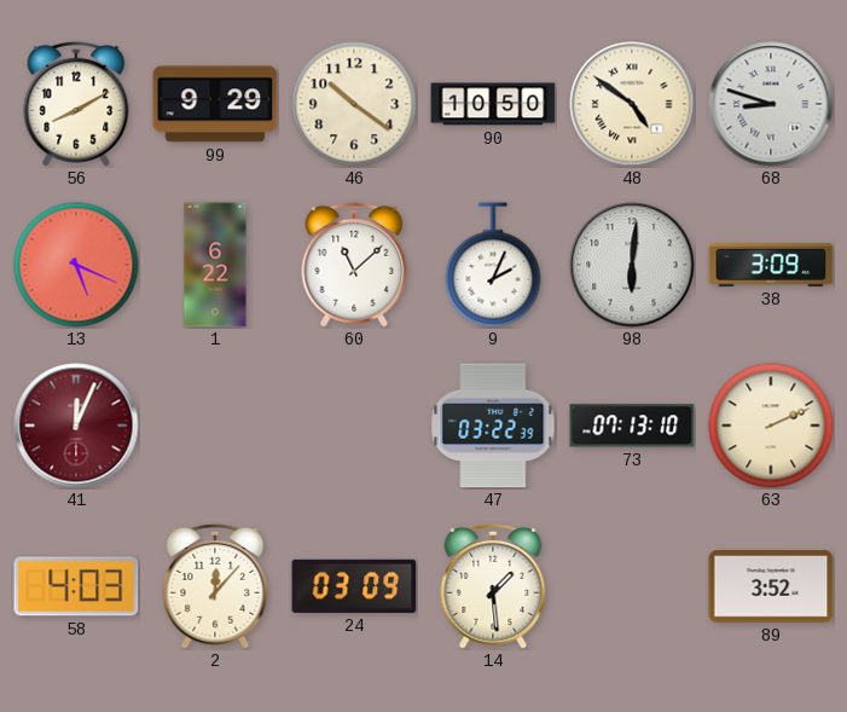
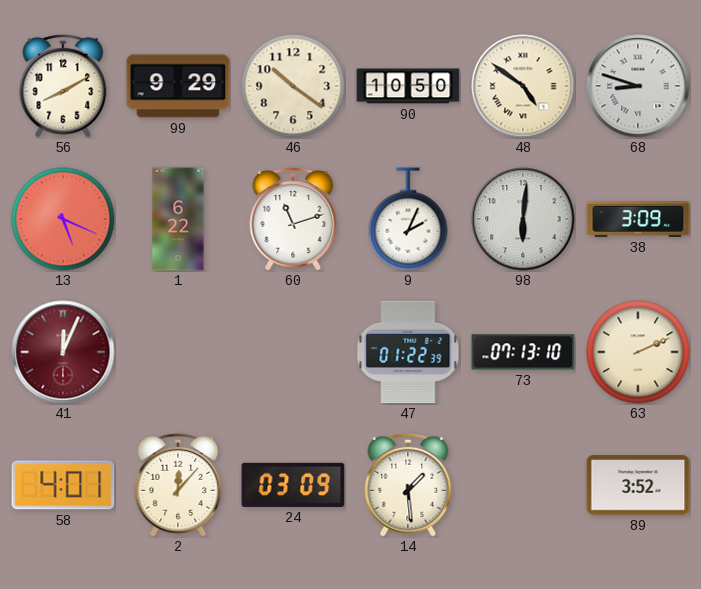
60: 11:08 -> 11:12
47: 03:22 -> 01:22
58: 4:03 -> 4:01
